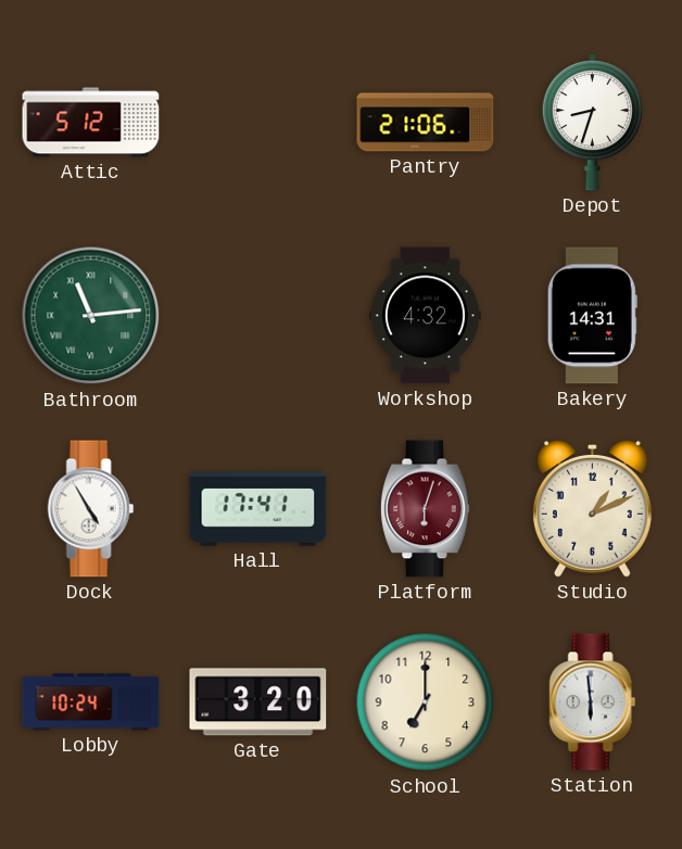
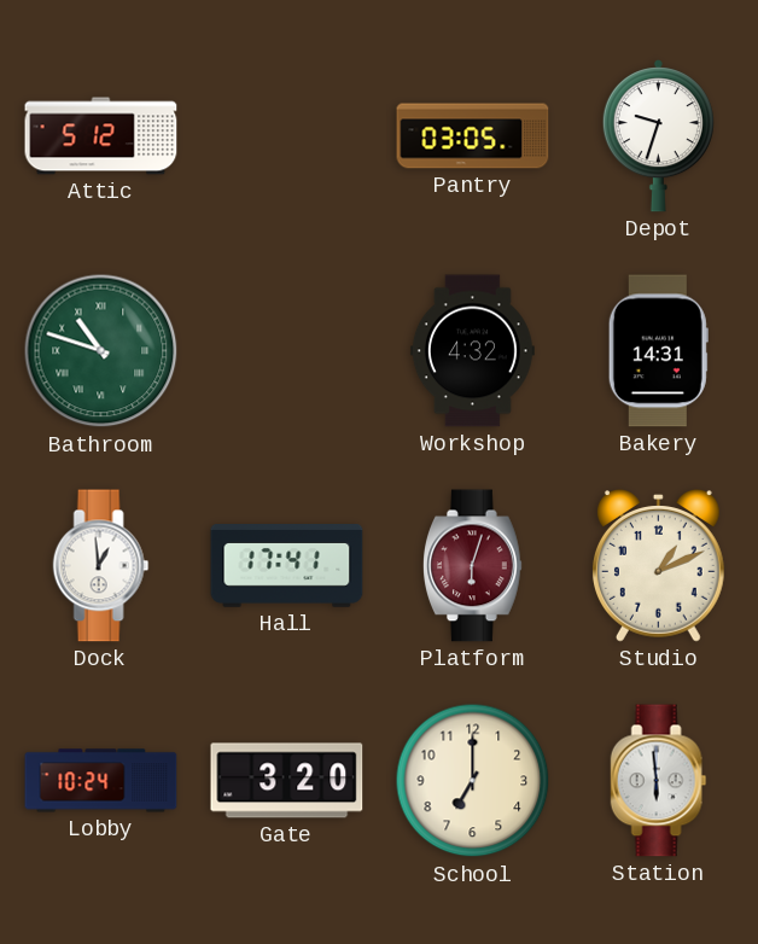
Pantry: 21:06 -> 03:05
Depot: 8:33 -> 9:33
Bathroom: 11:14 -> 10:48
Dock: 4:55 -> 12:59
